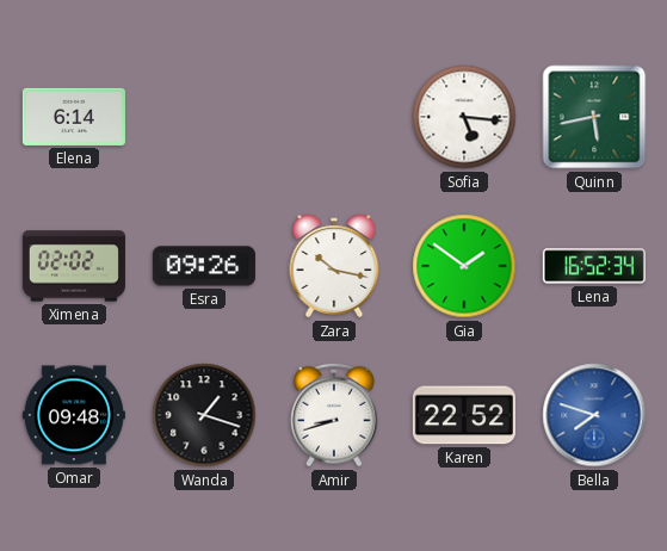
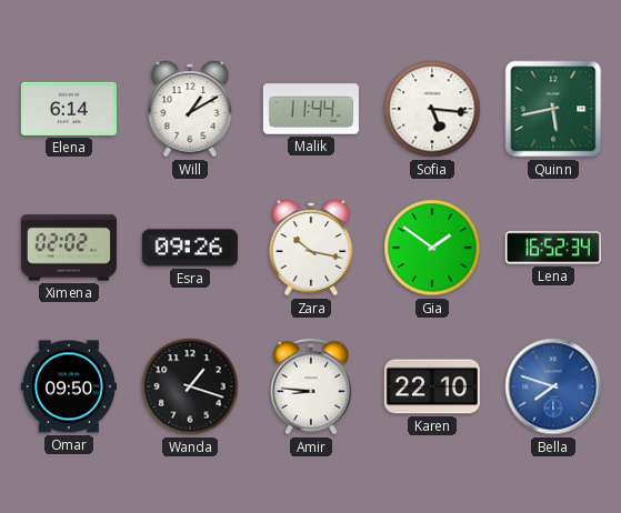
Will: none -> 1:10
Malik: none -> 11:44
Omar: 09:48 -> 09:50
Amir: 8:42 -> 8:46
Karen: 22:52 -> 22:10
